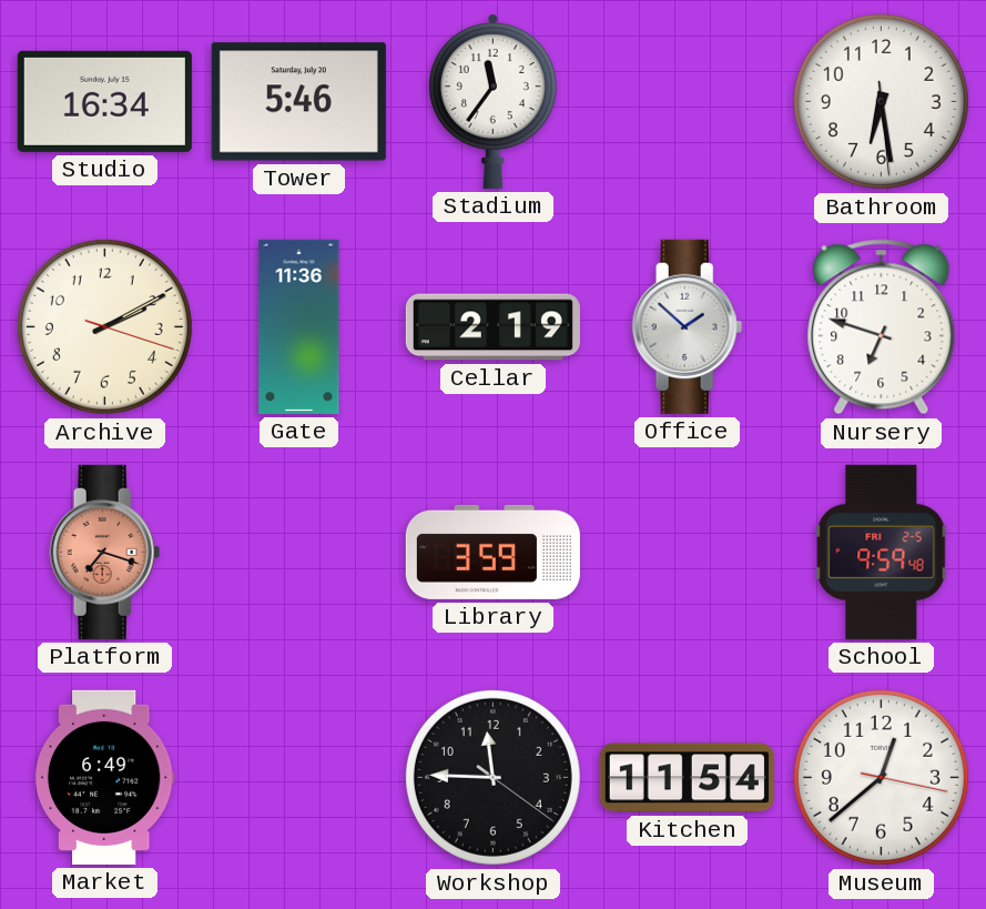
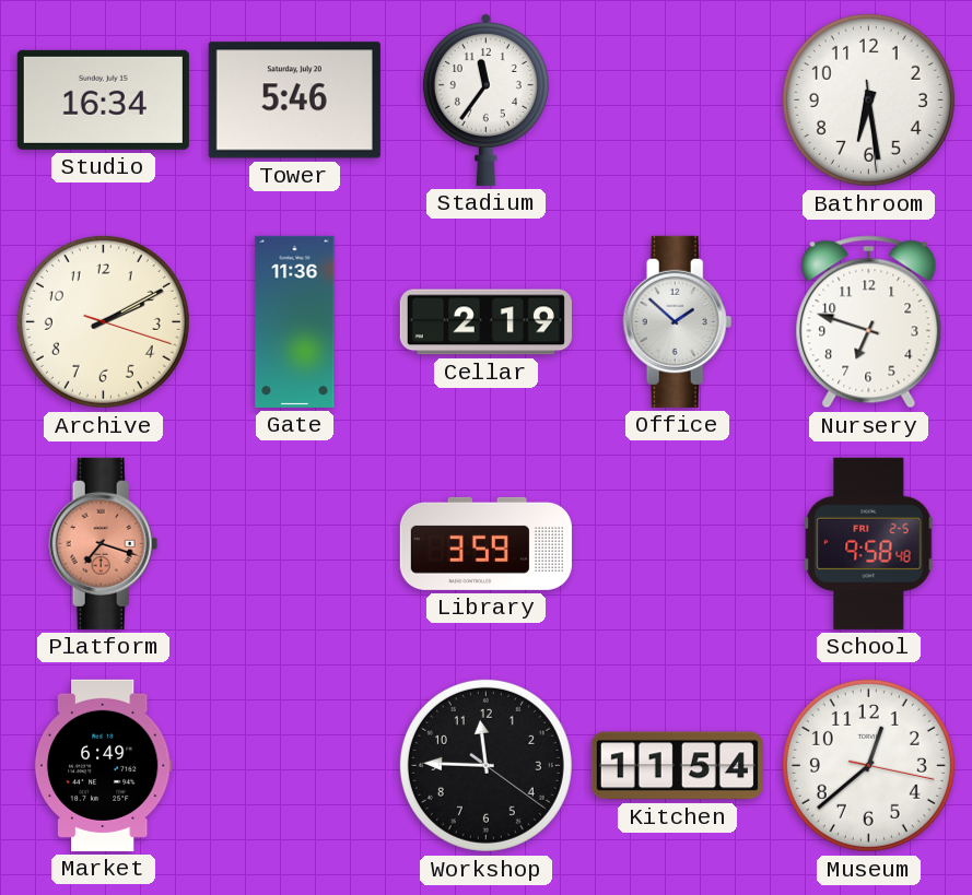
School: 9:59 -> 9:58
